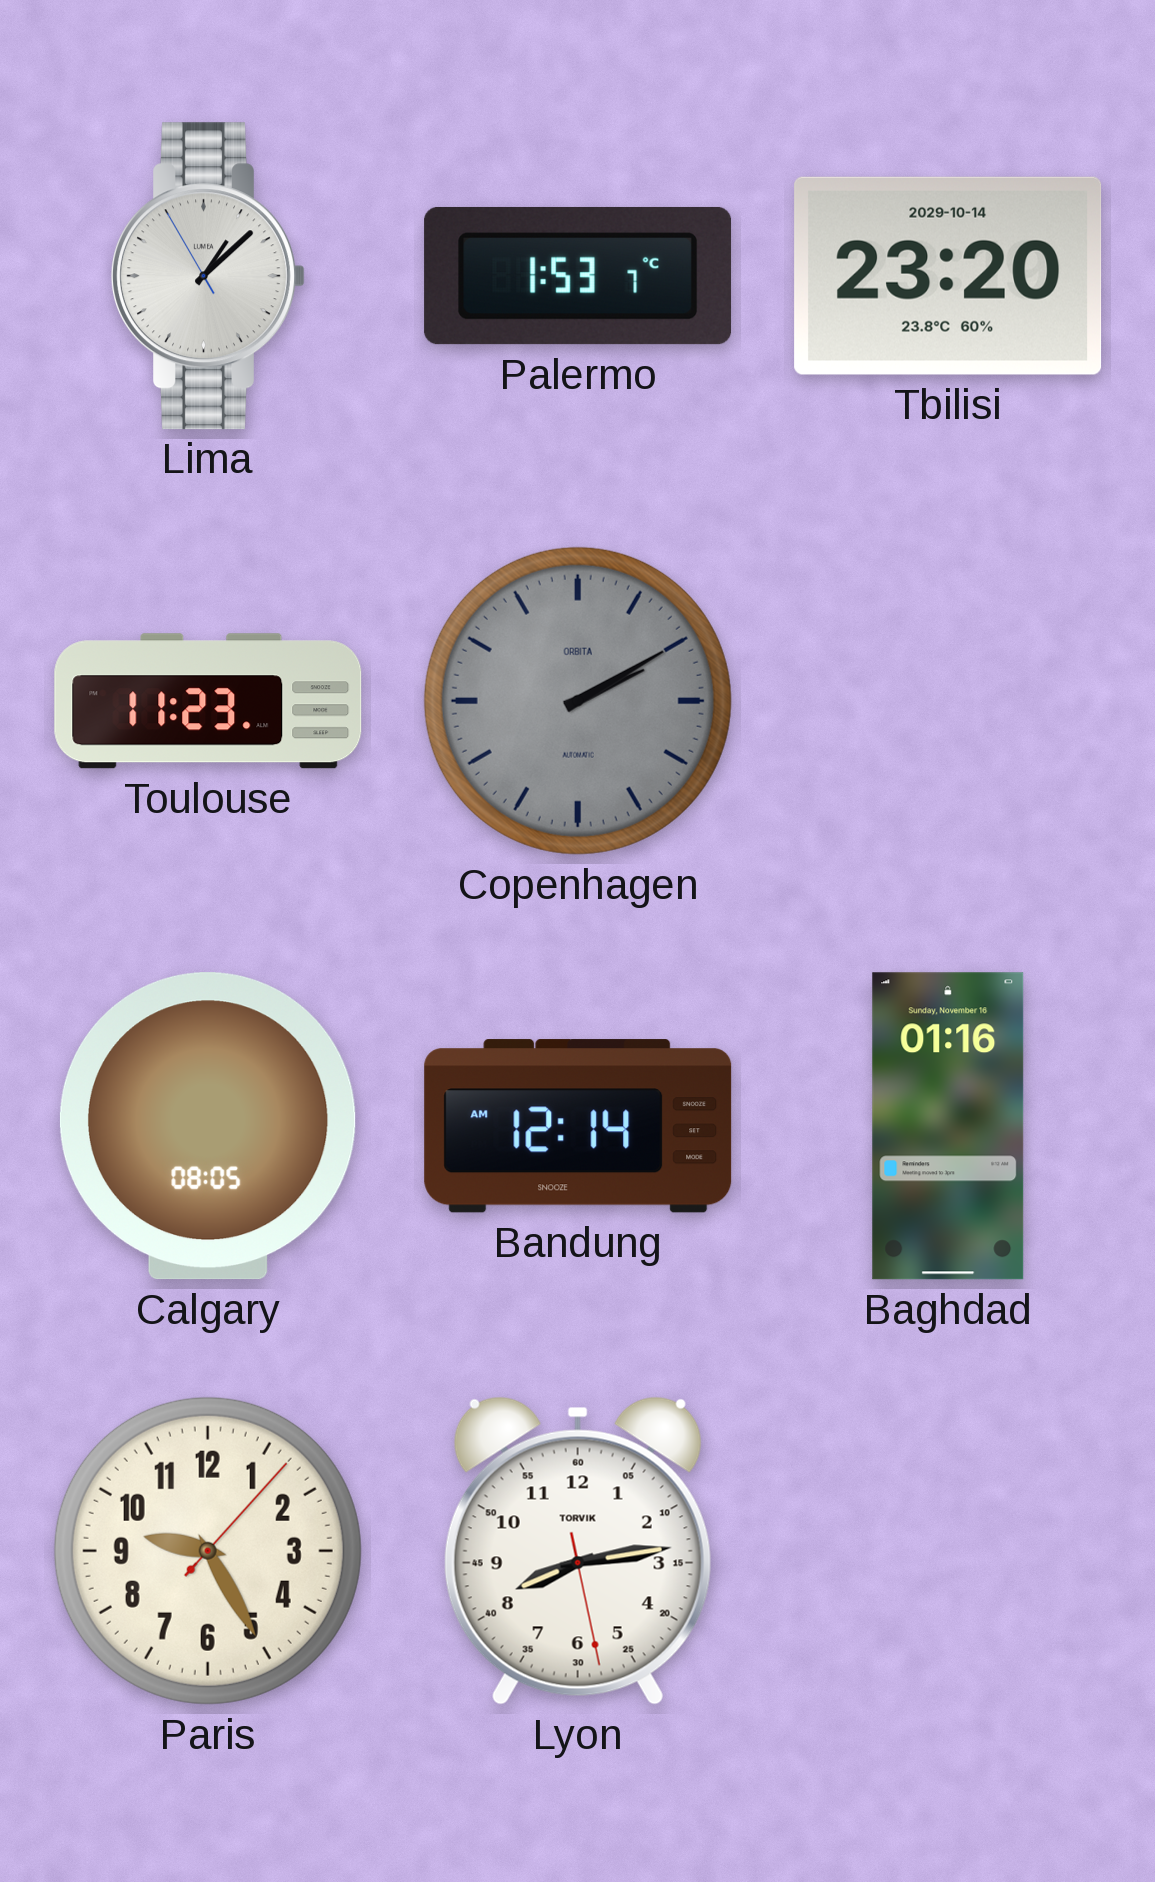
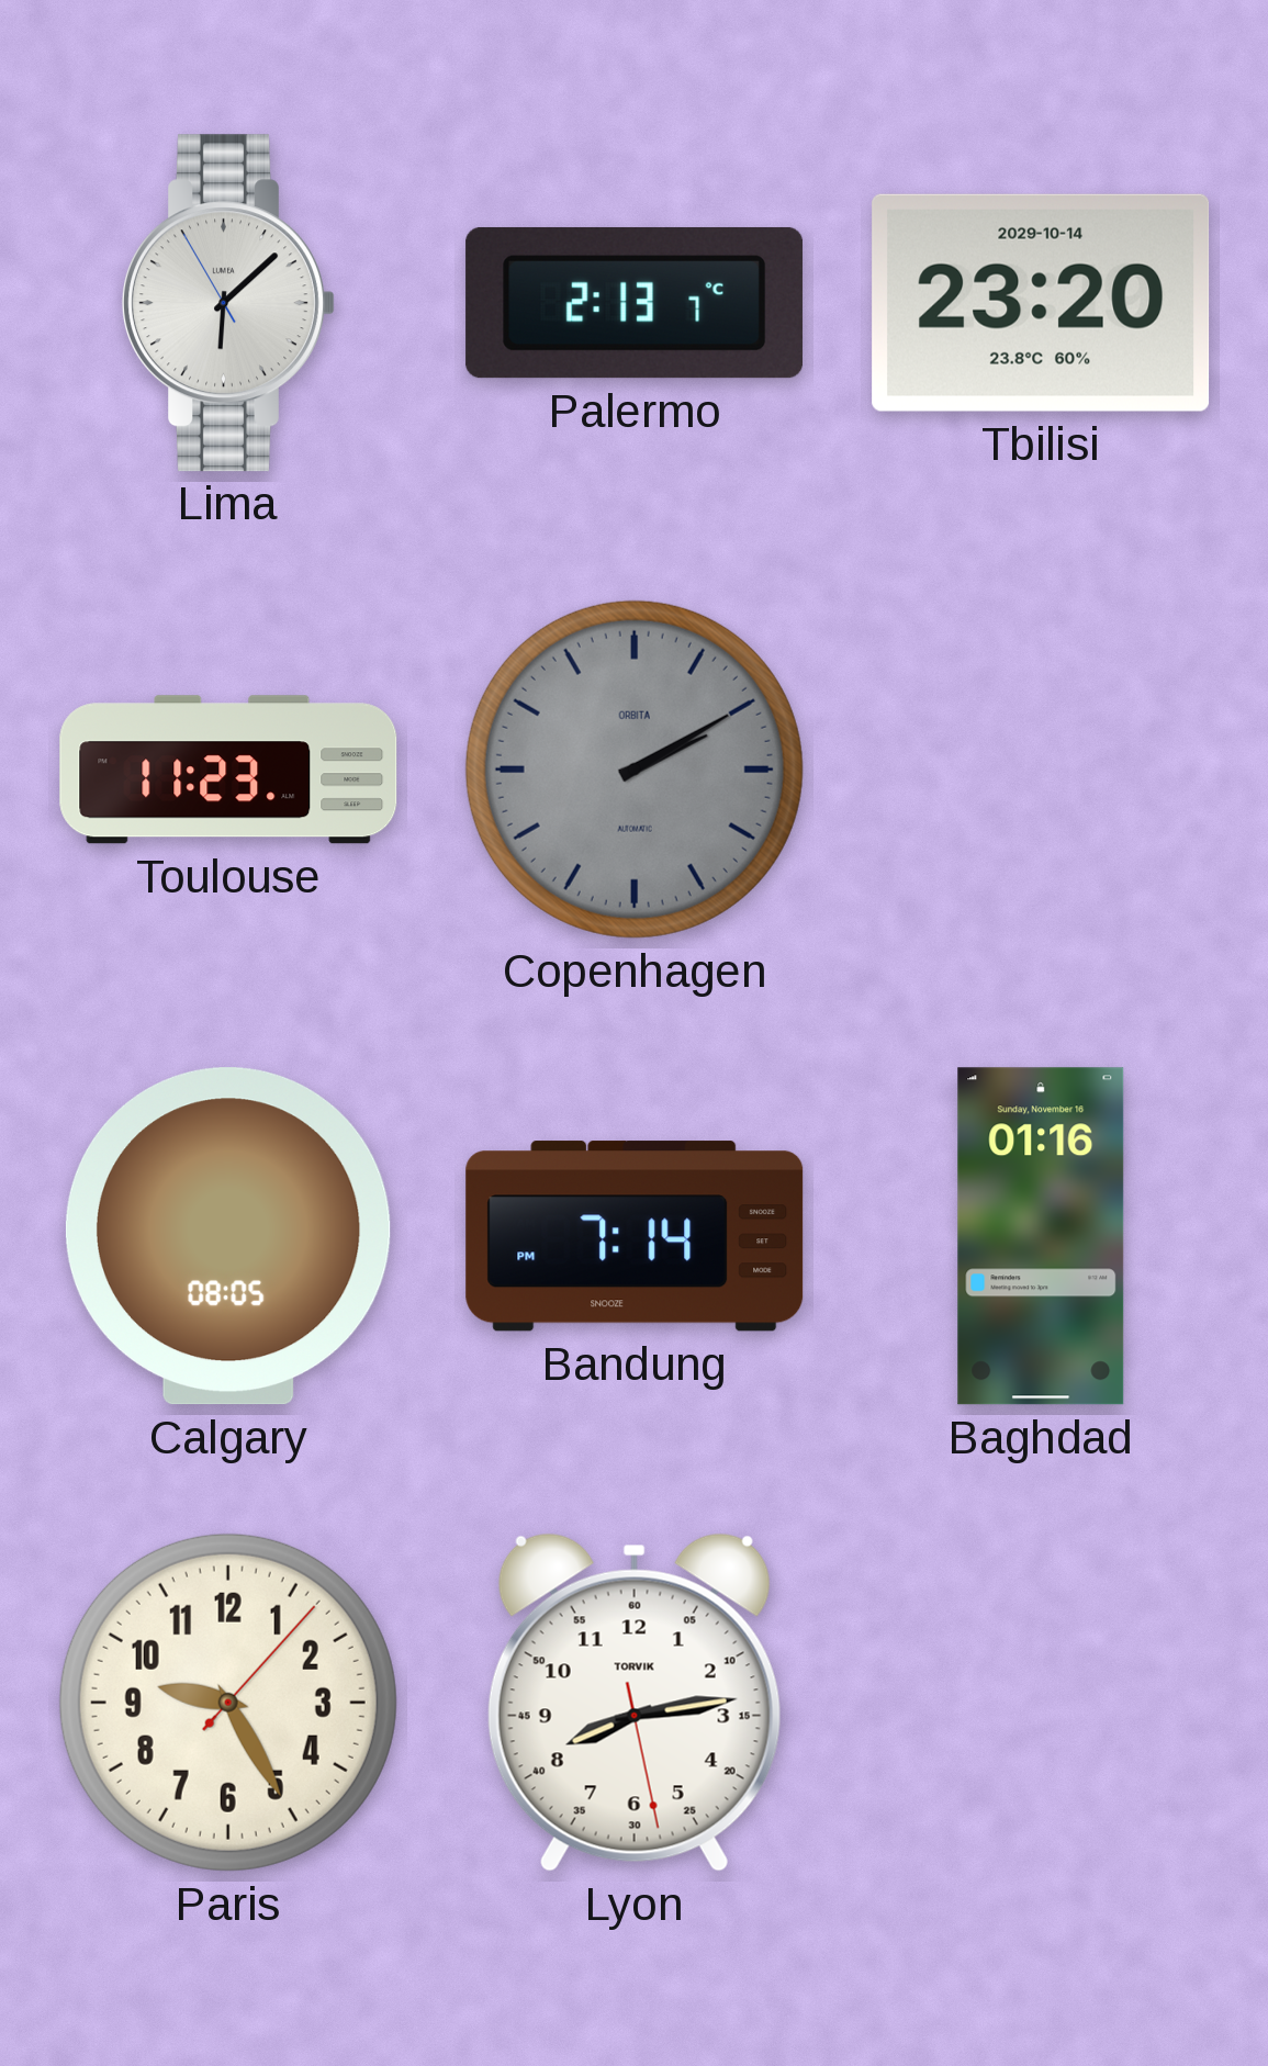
Lima: 1:07 -> 6:07
Palermo: 1:53 -> 2:13
Bandung: 12:14 -> 7:14
